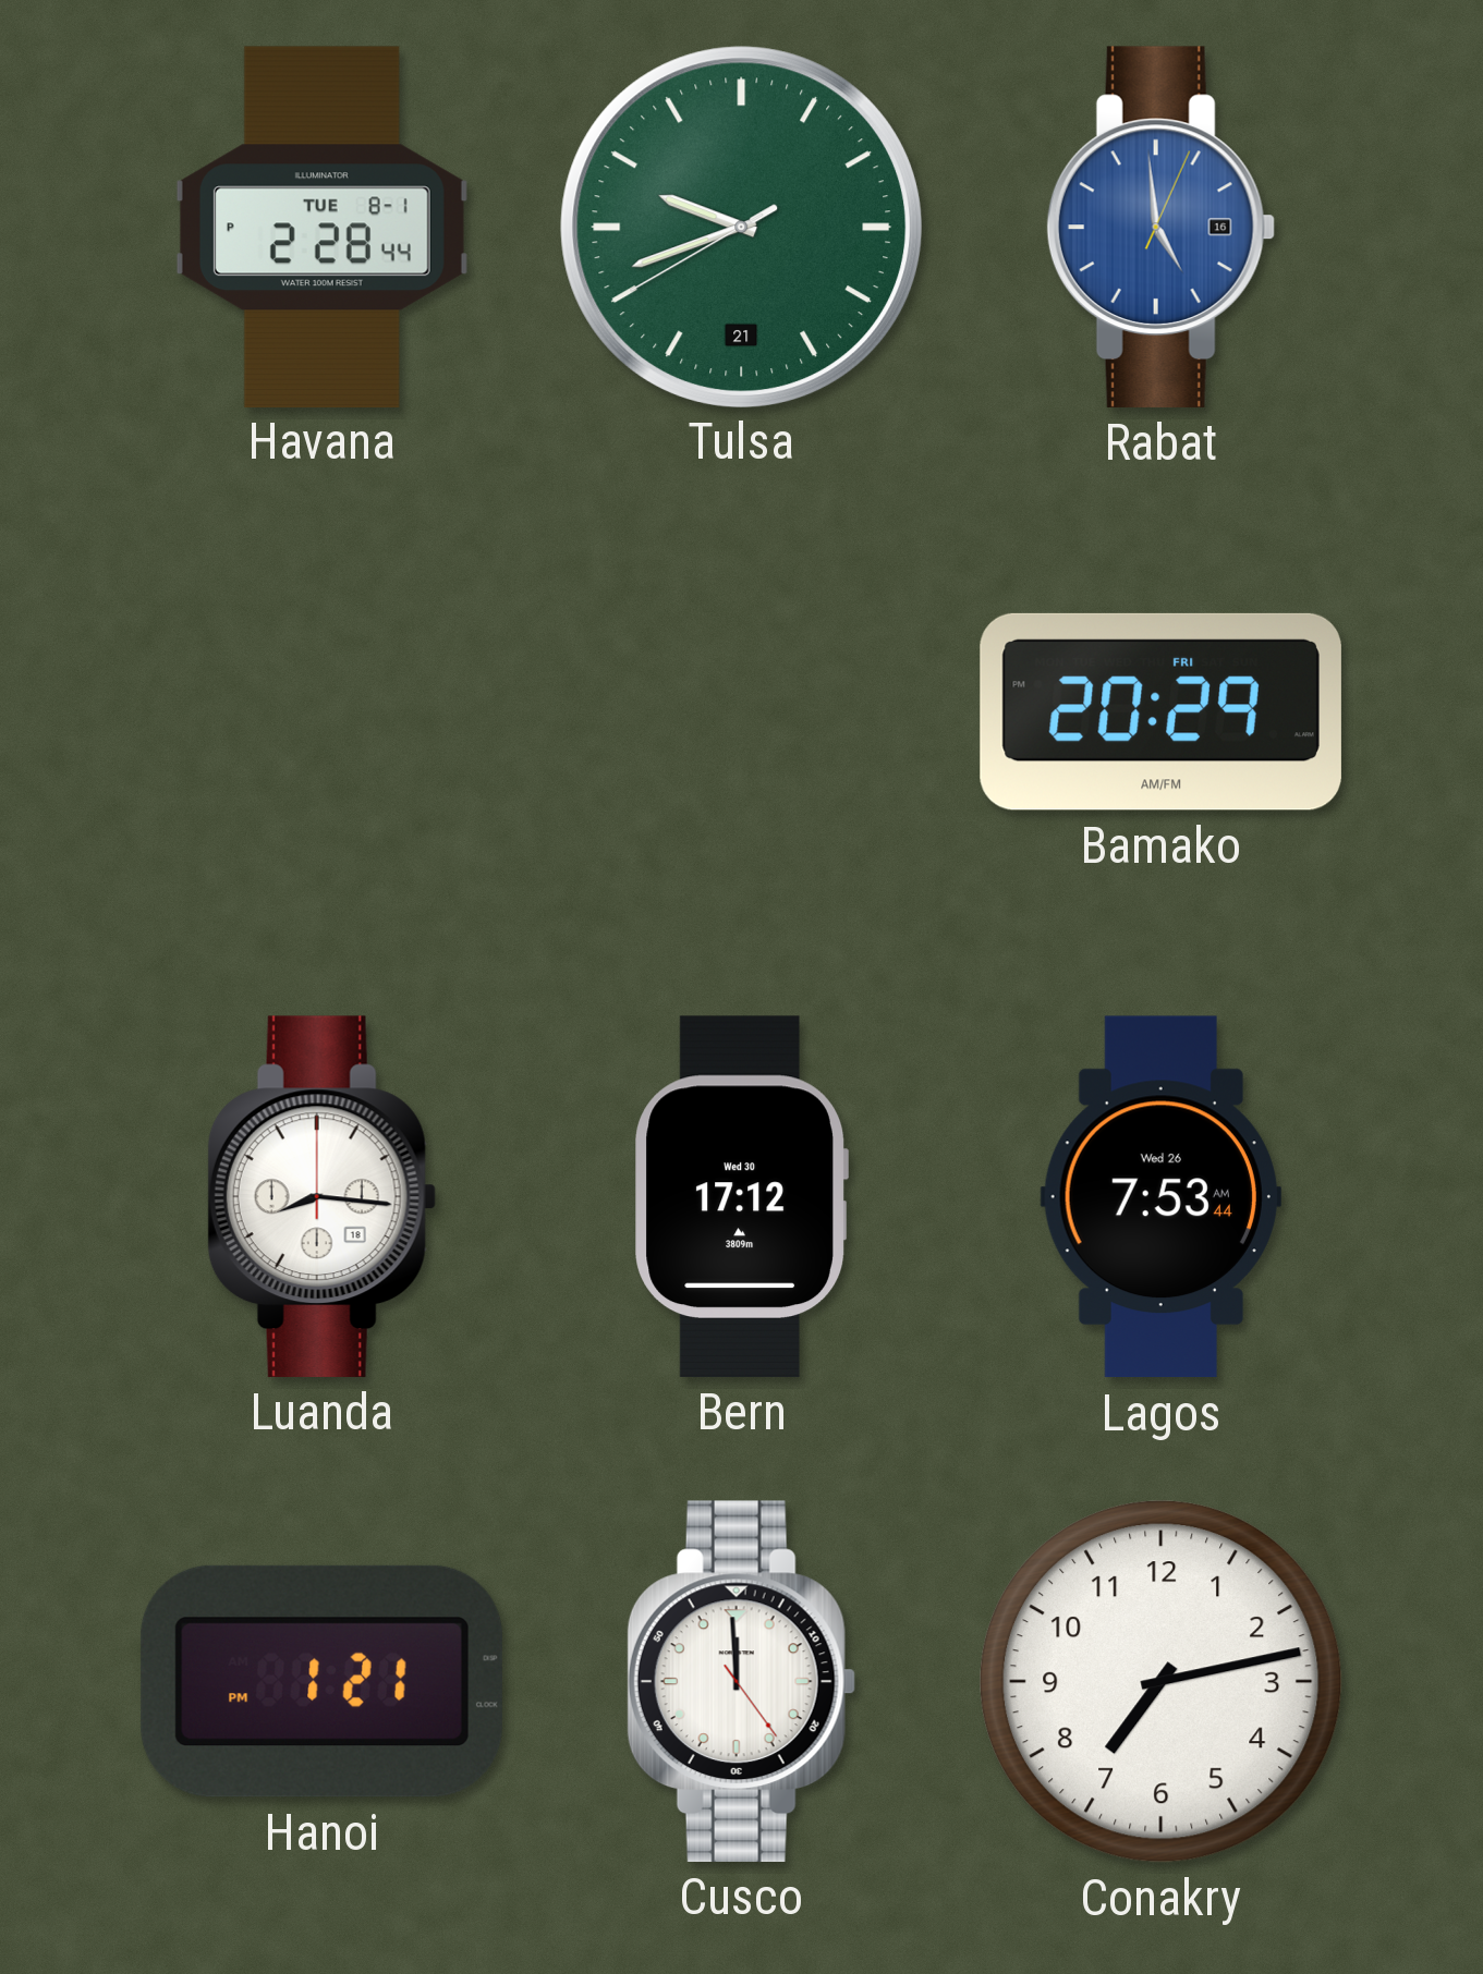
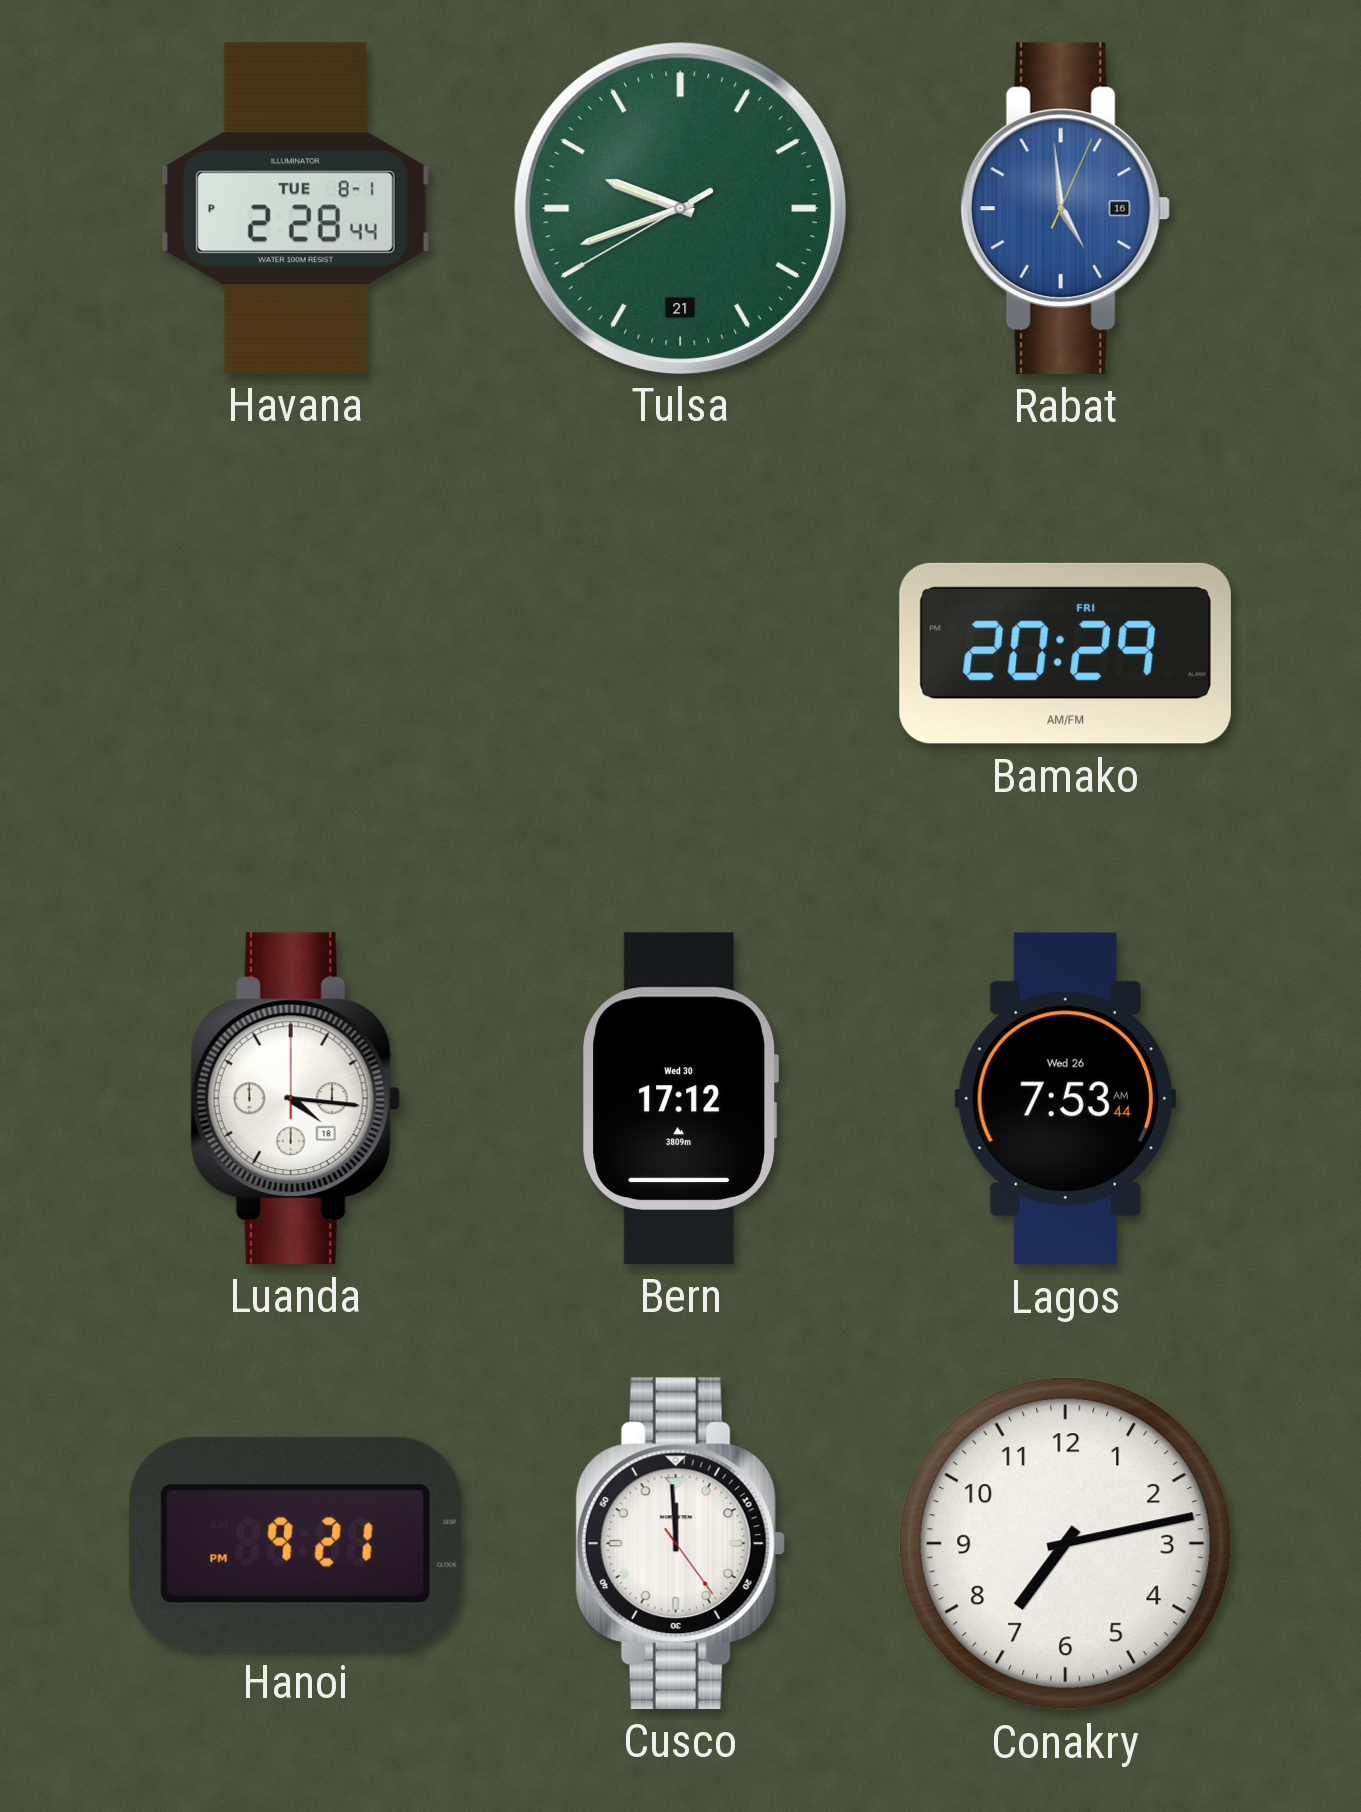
Luanda: 8:16 -> 4:16
Hanoi: 1:21 -> 9:21
